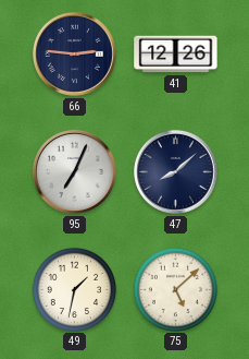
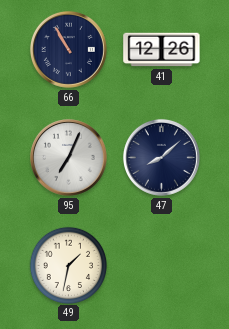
66: 2:46 -> 10:55
75: 5:08 -> none
